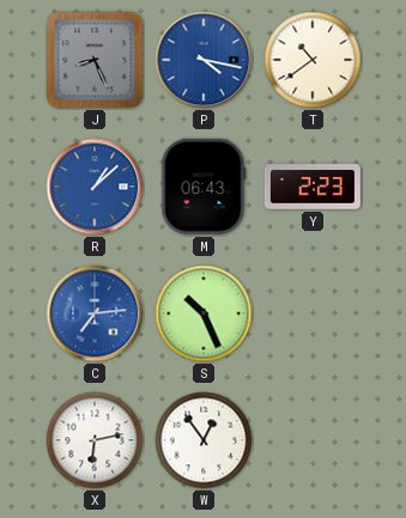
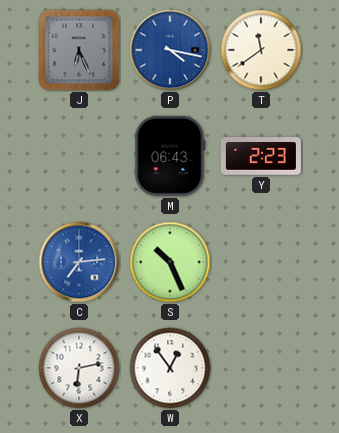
J: 8:26 -> 6:26
T: 10:39 -> 11:39
R: 1:08 -> none
